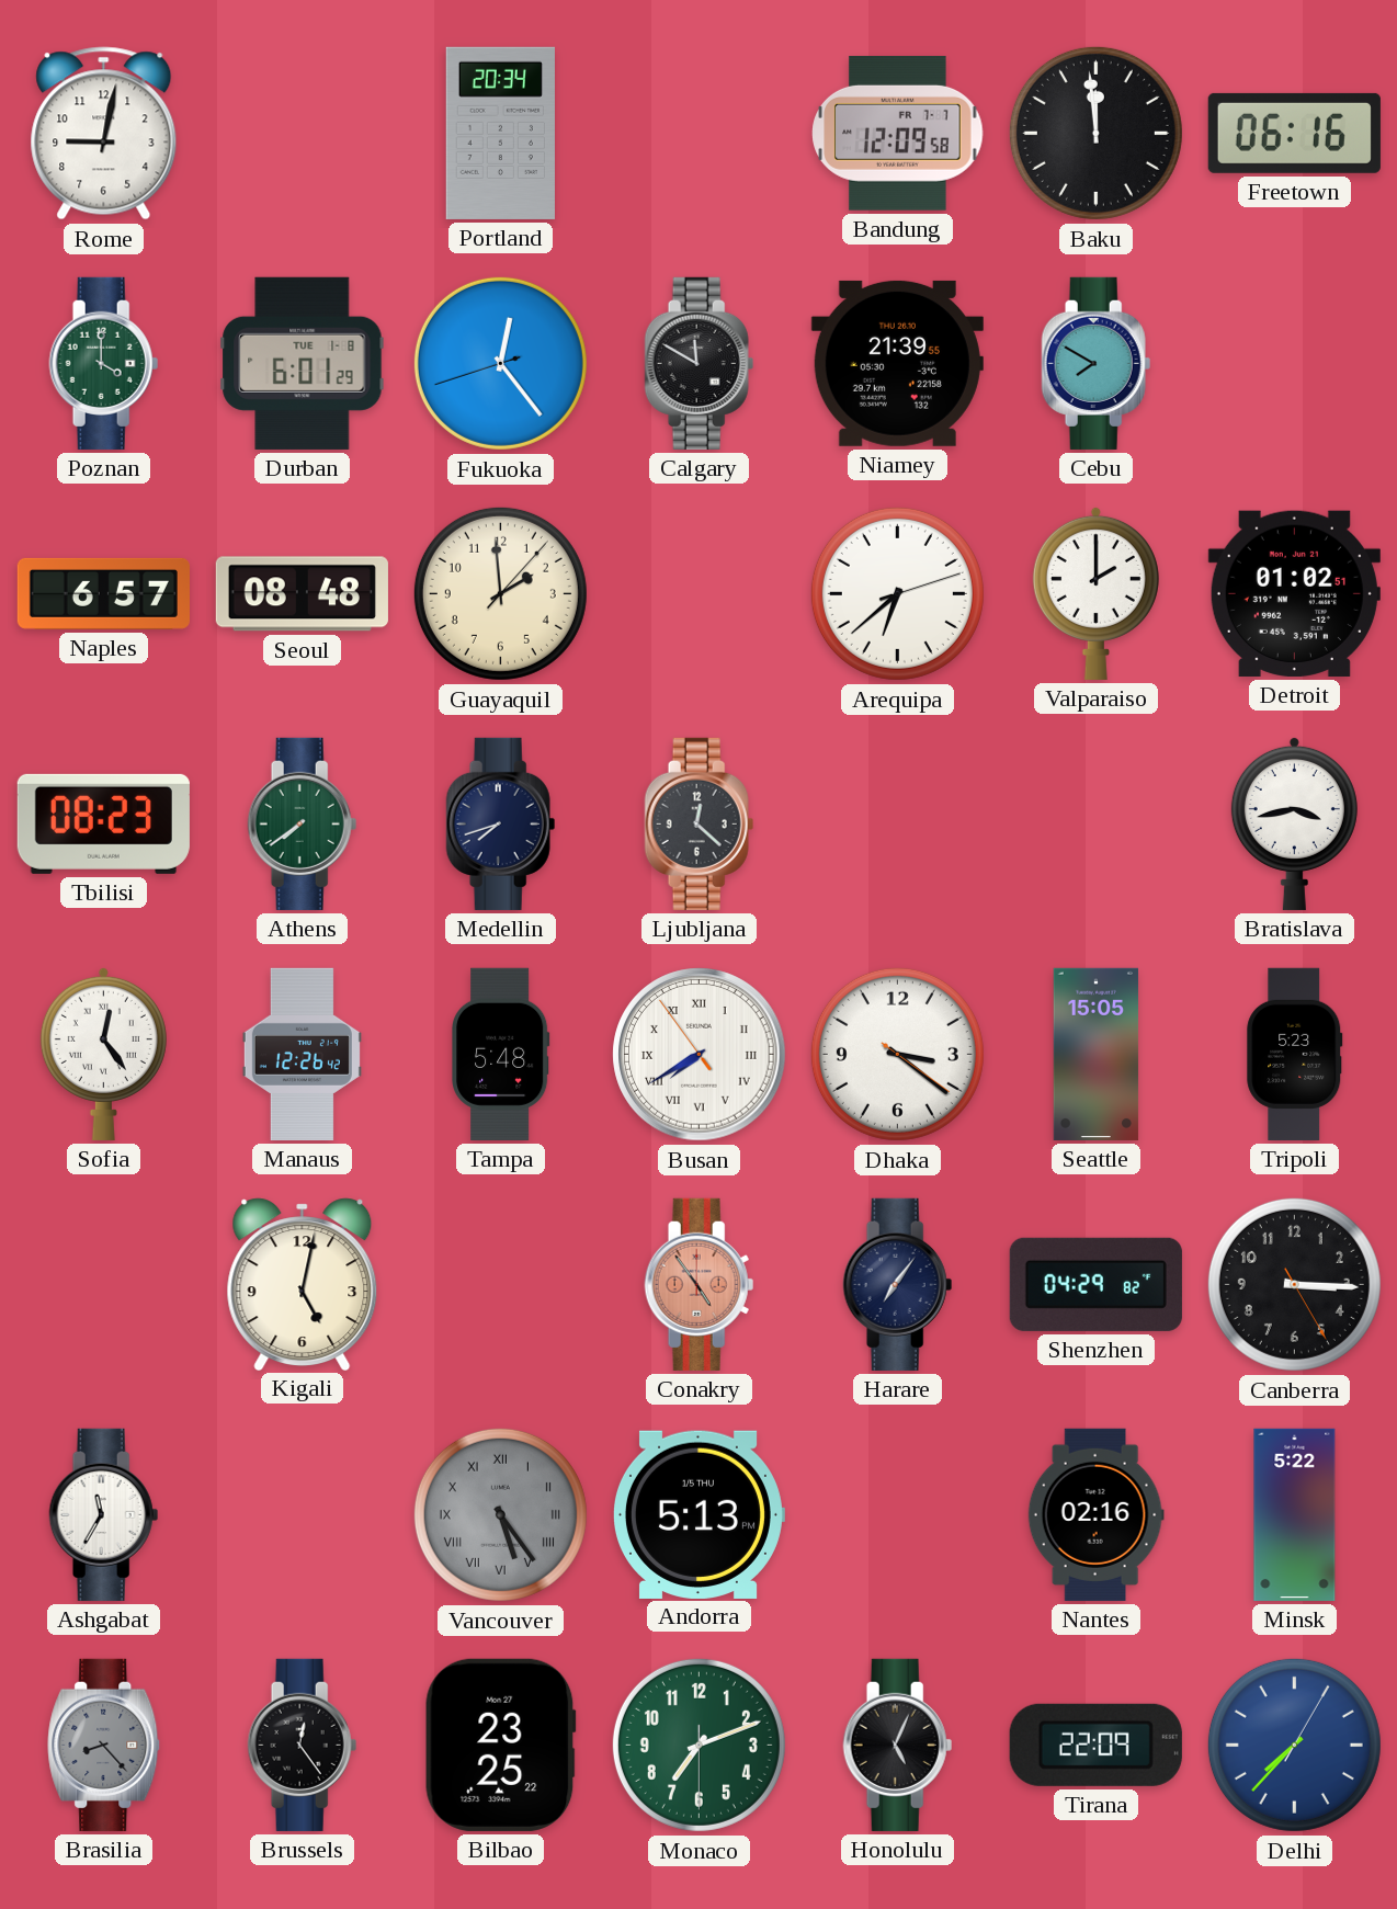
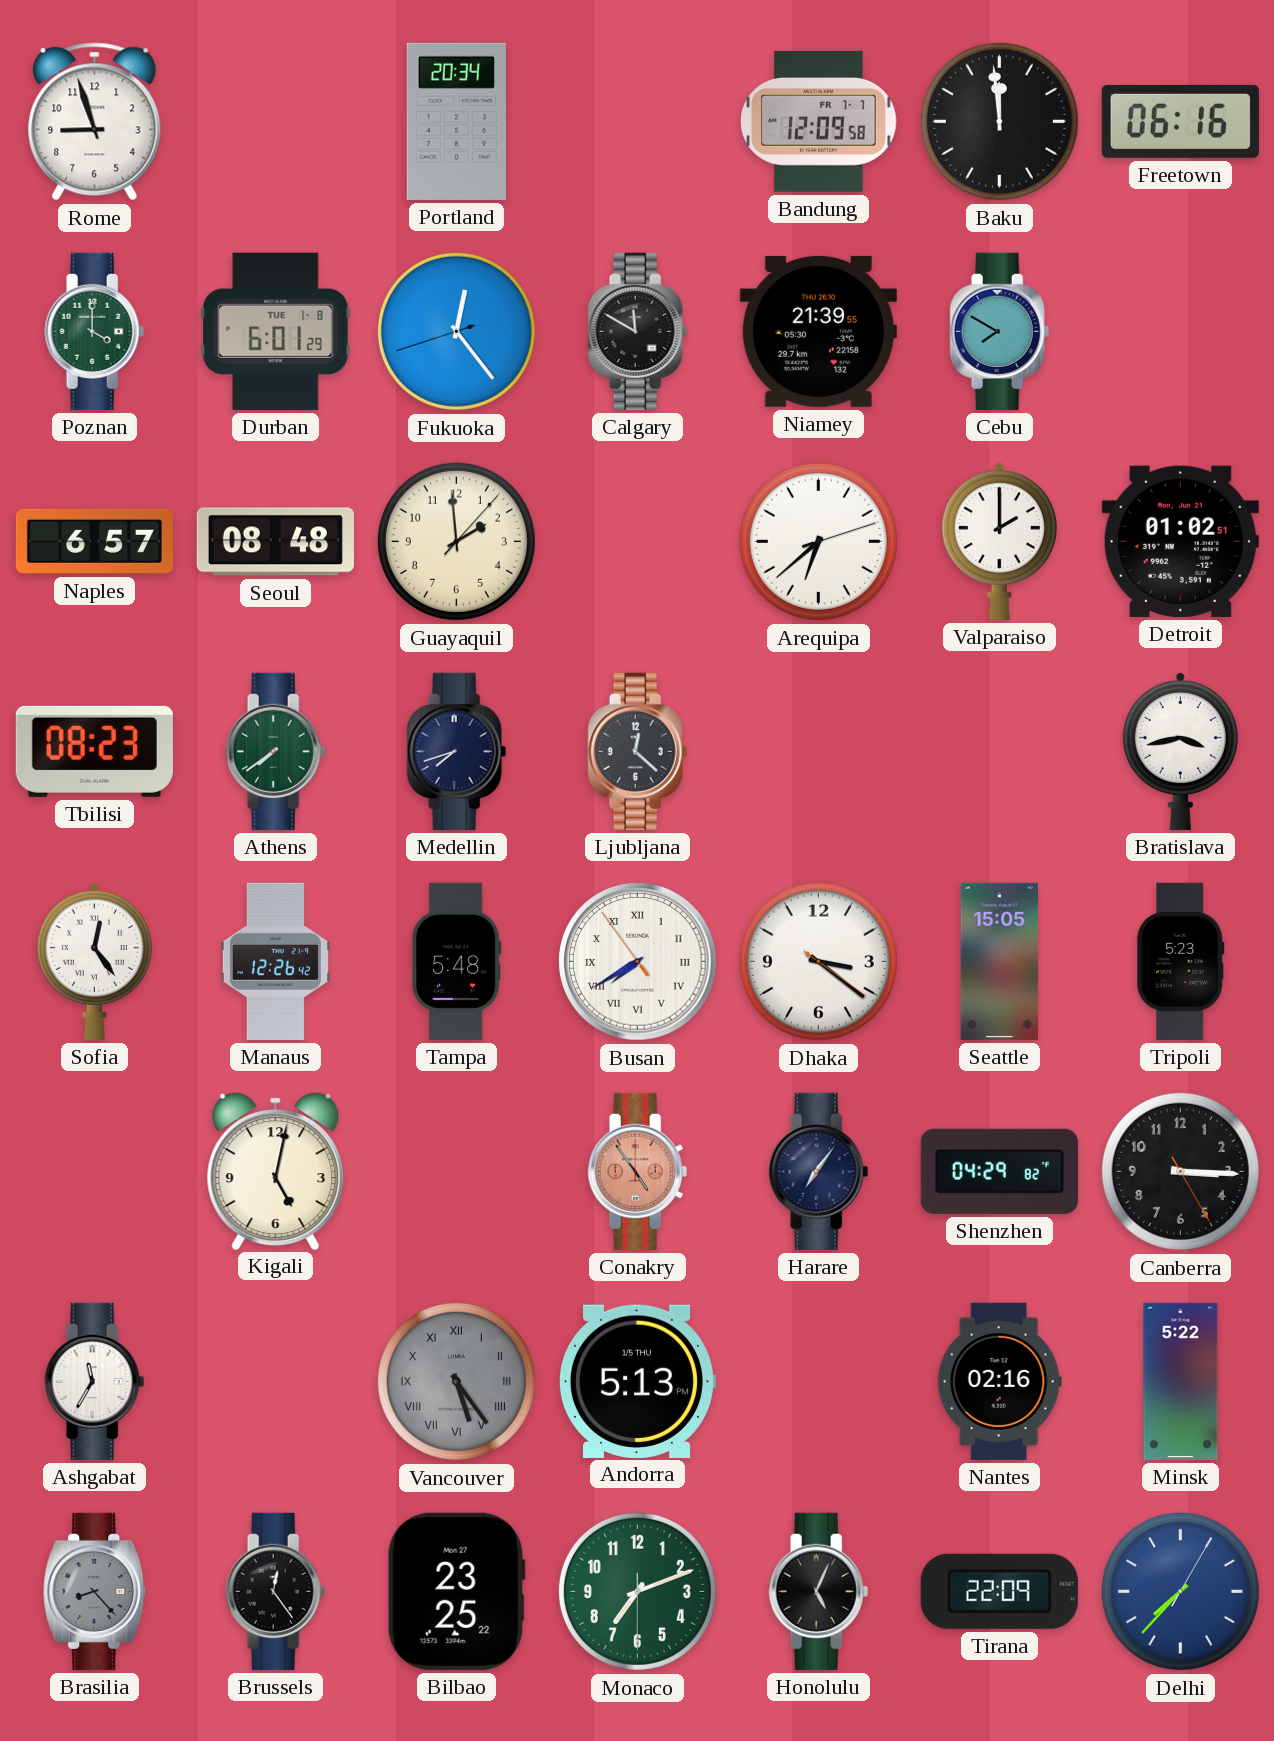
Rome: 9:02 -> 8:57
